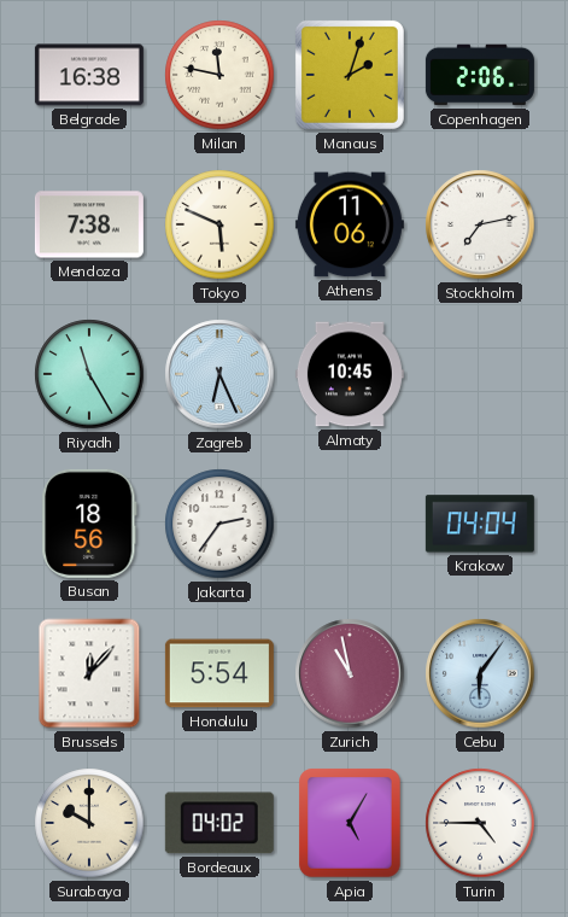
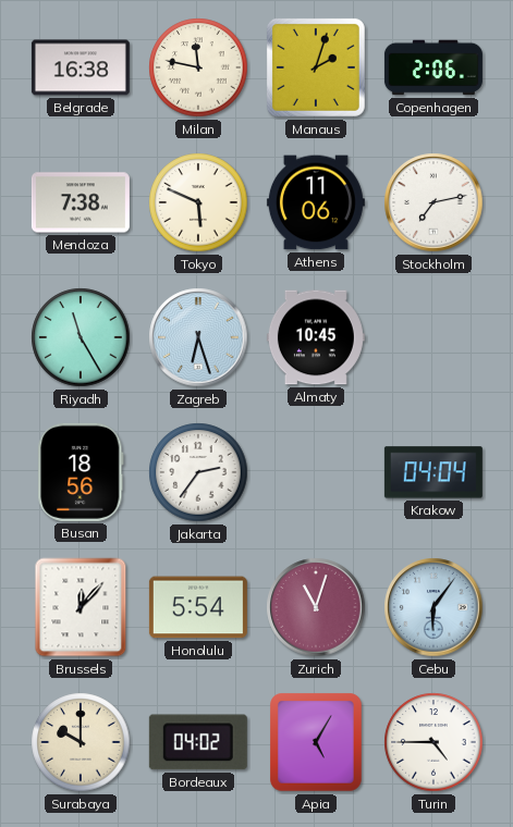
Zagreb: 6:26 -> 6:27
Zurich: 10:58 -> 11:03
